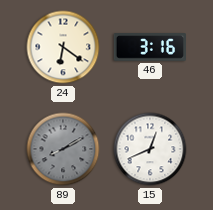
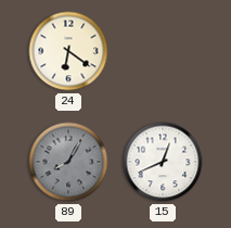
46: 3:16 -> none
89: 8:10 -> 8:05
